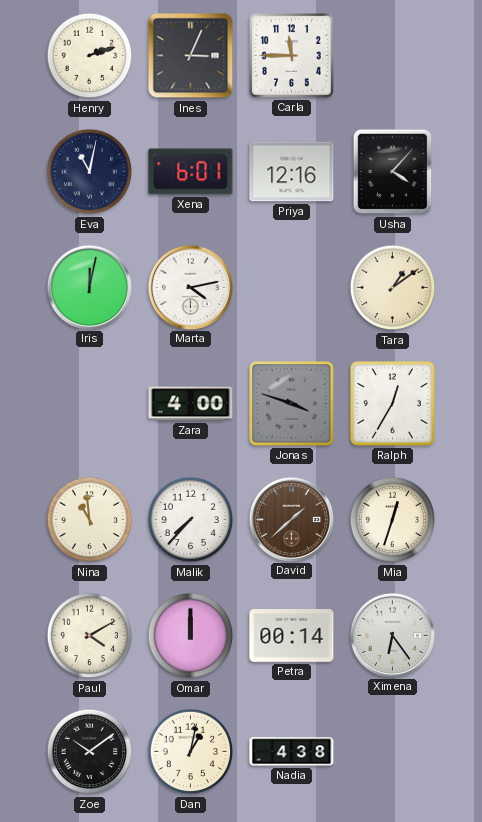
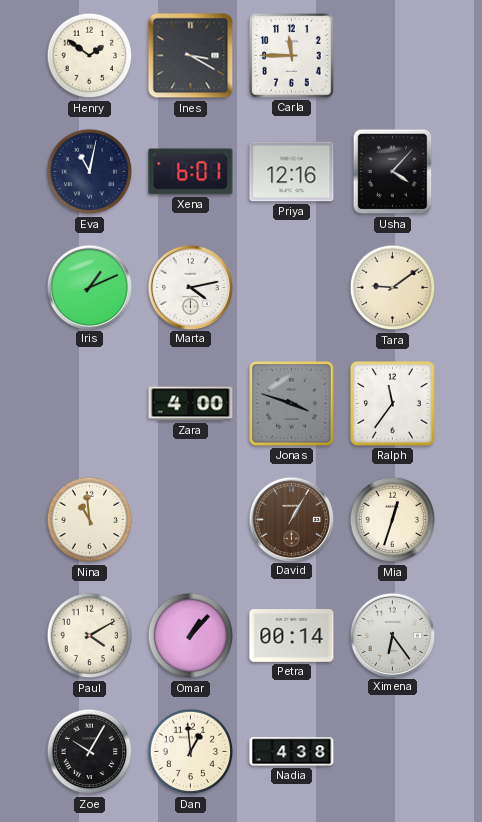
Henry: 2:12 -> 1:51
Ines: 3:04 -> 3:20
Iris: 12:02 -> 1:11
Tara: 1:09 -> 9:09
Ralph: 12:35 -> 11:36
Malik: 7:37 -> none
David: 1:38 -> 1:05
Omar: 12:00 -> 1:07
Zoe: 10:09 -> 10:05
Dan: 1:02 -> 12:59
